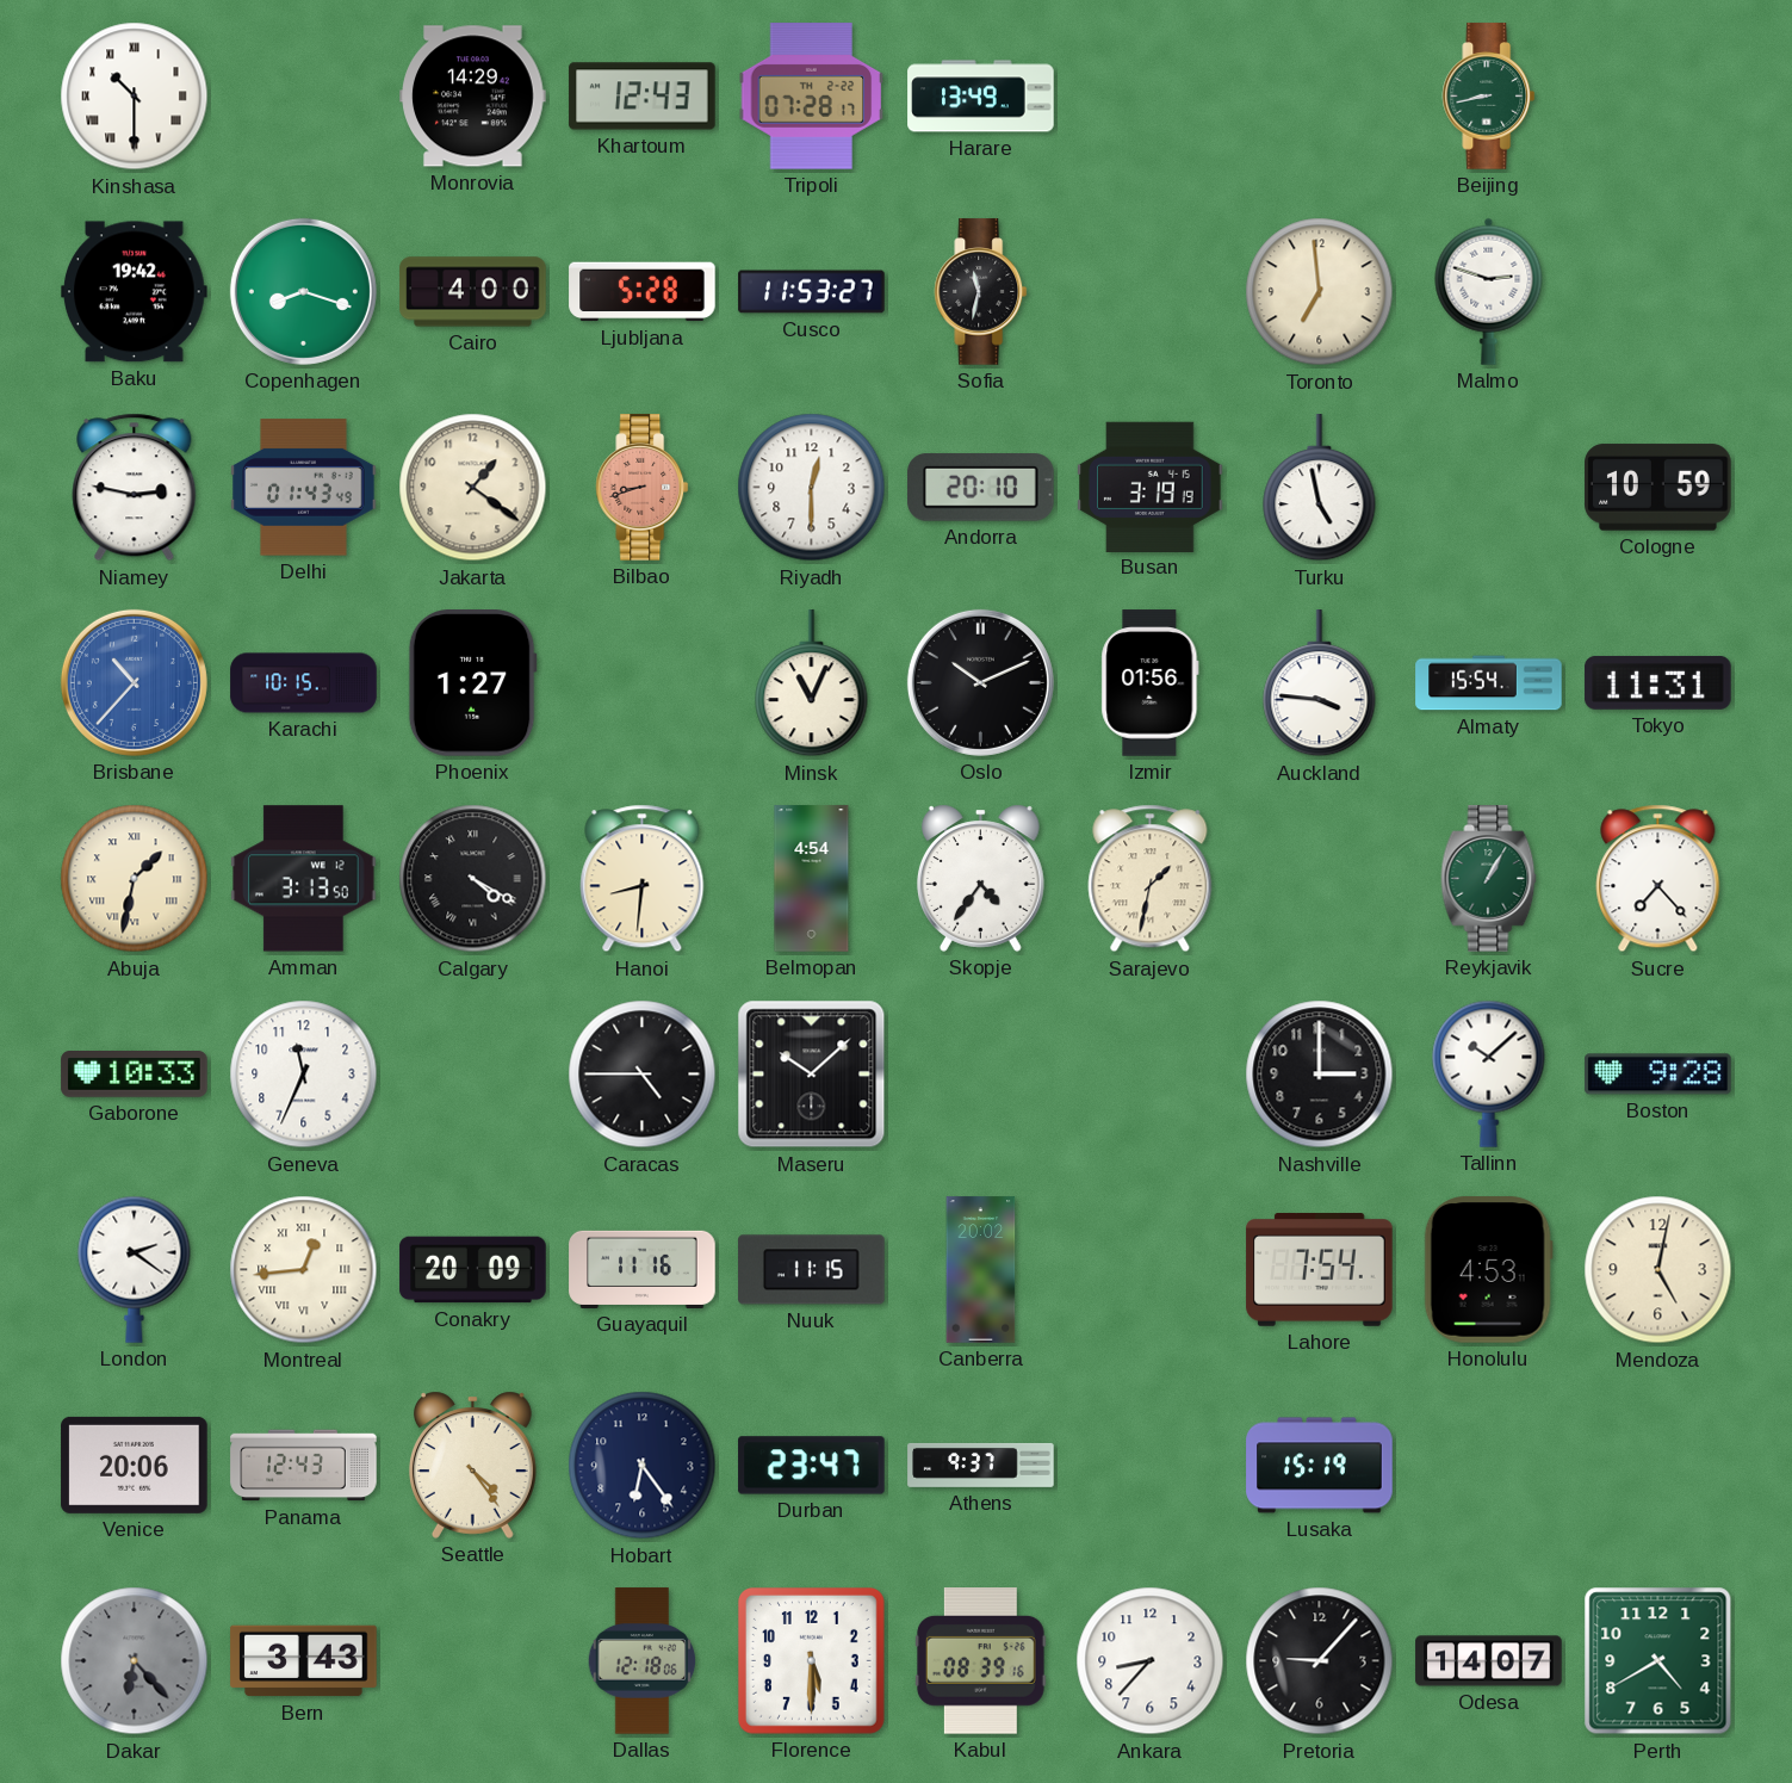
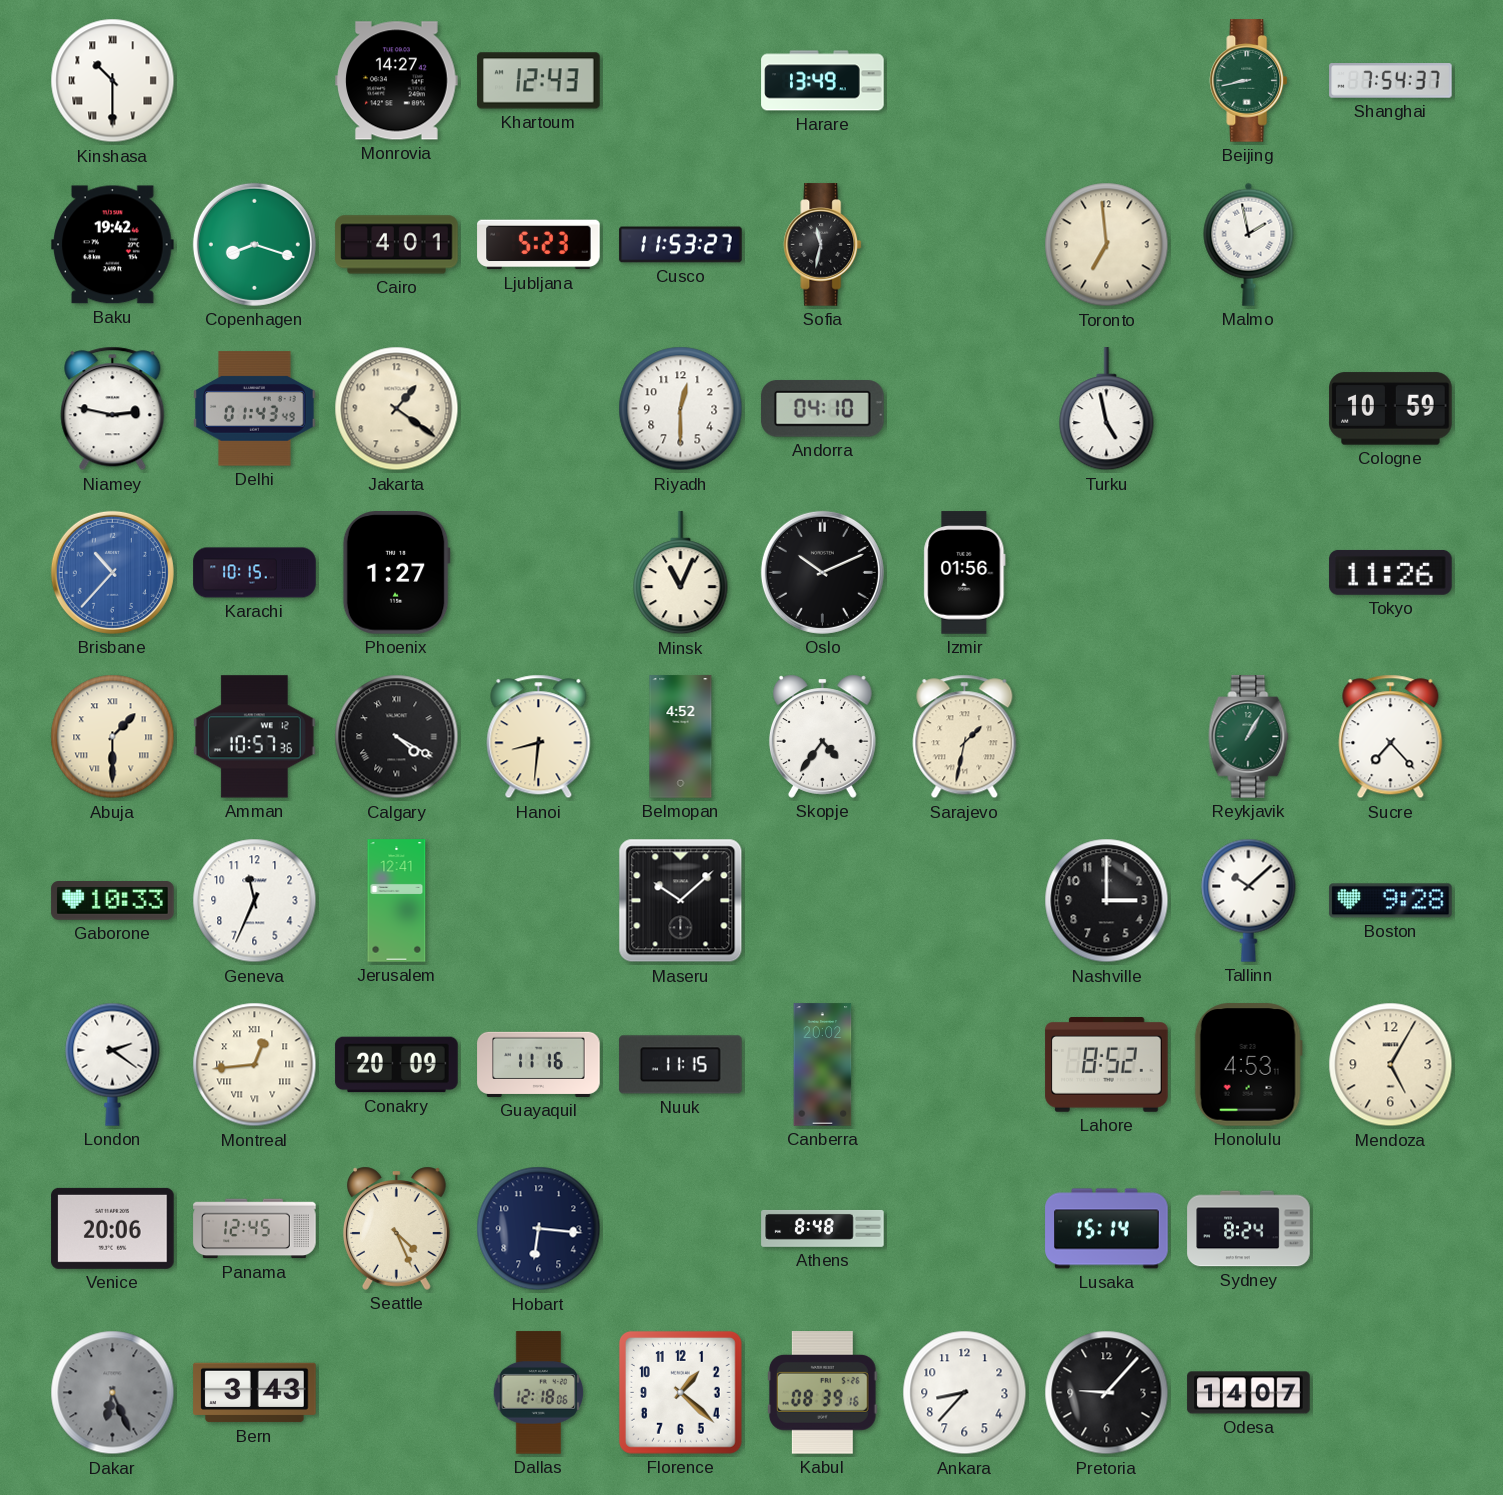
Monrovia: 14:29 -> 14:27
Tripoli: 07:28 -> none
Shanghai: none -> 7:54
Cairo: 4:00 -> 4:01
Ljubljana: 5:28 -> 5:23
Malmo: 2:48 -> 1:58
Bilbao: 8:42 -> none
Andorra: 20:10 -> 04:10
Busan: 3:19 -> none
Auckland: 3:46 -> none
Almaty: 15:54 -> none
Tokyo: 11:31 -> 11:26
Abuja: 1:32 -> 1:30
Amman: 3:13 -> 10:57
Belmopan: 4:54 -> 4:52
Jerusalem: none -> 12:41
Caracas: 4:45 -> none
Lahore: 7:54 -> 8:52
Mendoza: 5:02 -> 5:05
Panama: 12:43 -> 12:45
Seattle: 4:24 -> 4:26
Hobart: 6:24 -> 6:16
Durban: 23:47 -> none
Athens: 9:37 -> 8:48
Lusaka: 15:19 -> 15:14
Sydney: none -> 8:24
Dakar: 6:23 -> 6:26
Florence: 5:30 -> 1:22
Perth: 4:40 -> none
